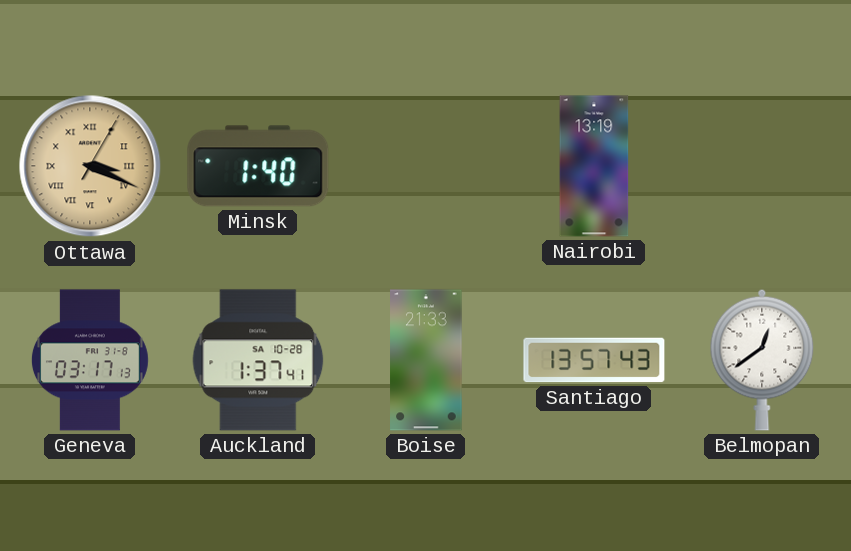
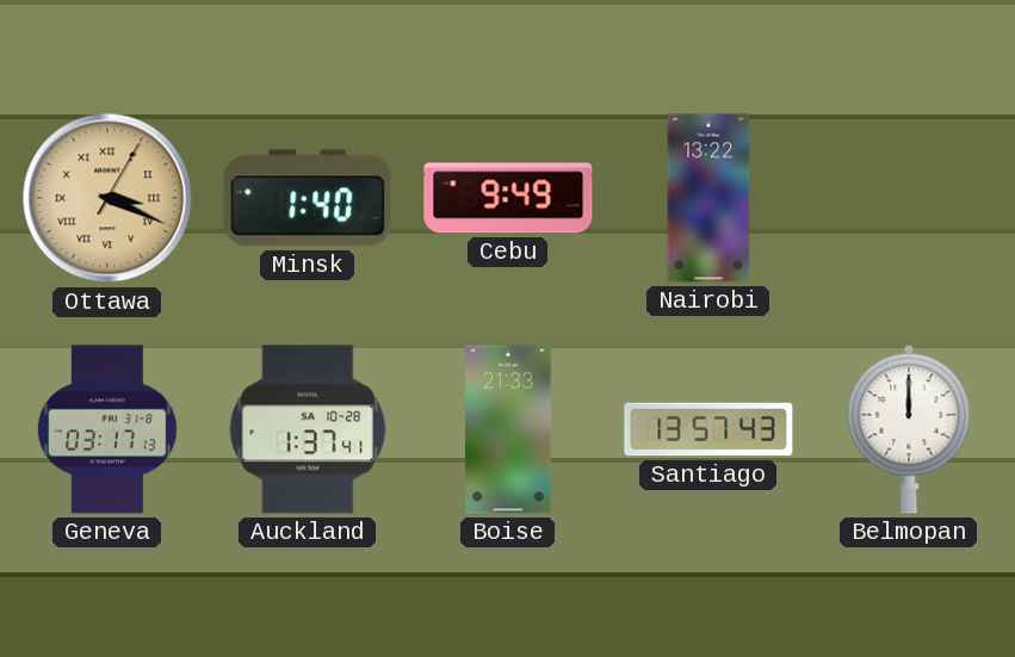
Cebu: none -> 9:49
Nairobi: 13:19 -> 13:22
Belmopan: 12:39 -> 12:00
